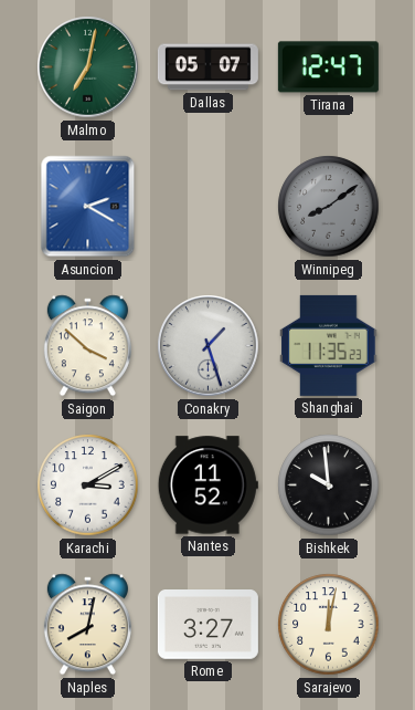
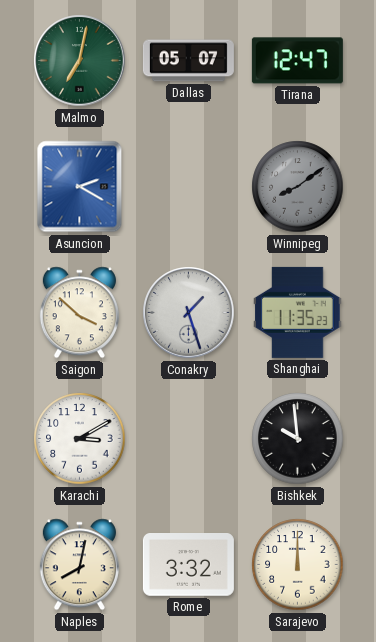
Nantes: 11:52 -> none
Rome: 3:27 -> 3:32
Sarajevo: 12:02 -> 12:00
